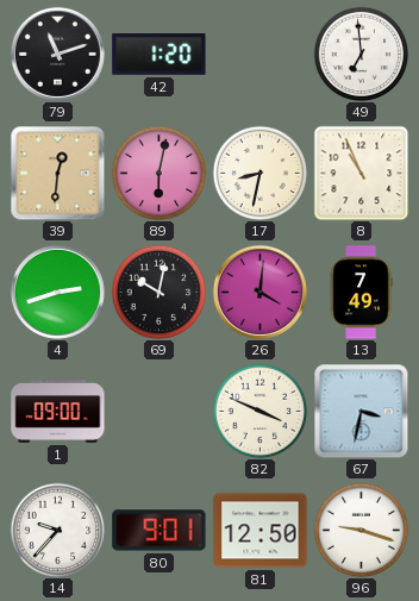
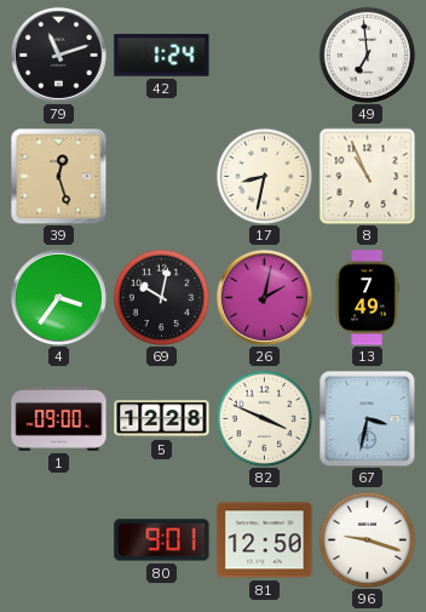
42: 1:20 -> 1:24
39: 12:31 -> 12:27
89: 6:02 -> none
4: 2:42 -> 3:36
26: 4:01 -> 2:02
5: none -> 12:28
14: 9:37 -> none
